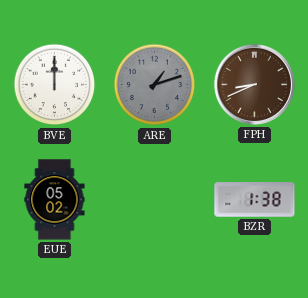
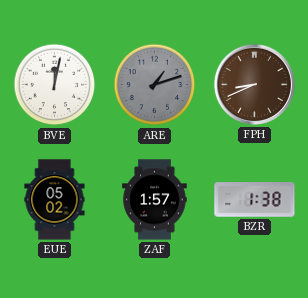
BVE: 12:00 -> 12:02
ZAF: none -> 1:57
